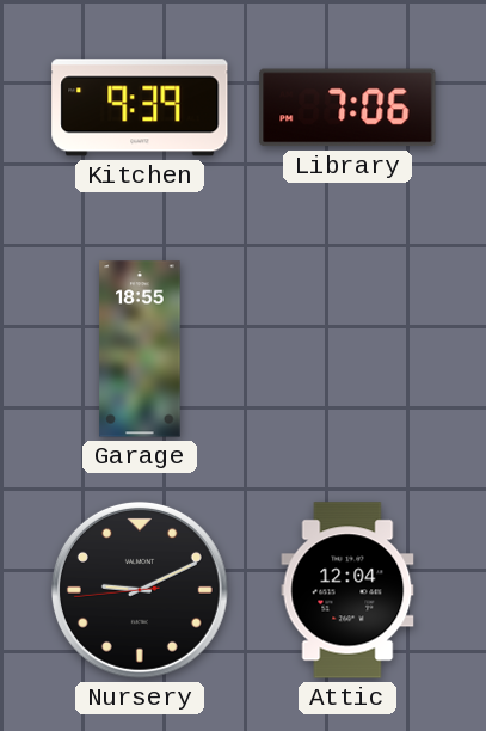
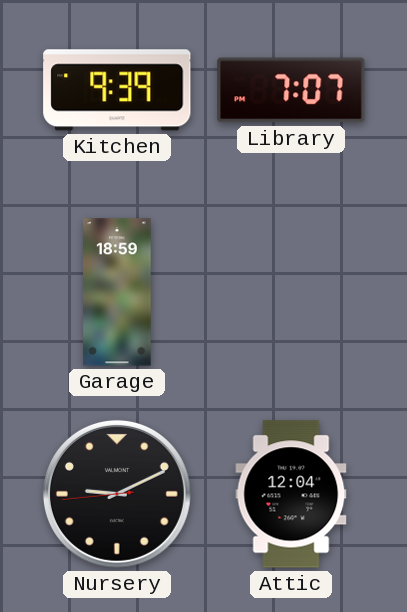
Library: 7:06 -> 7:07
Garage: 18:55 -> 18:59
